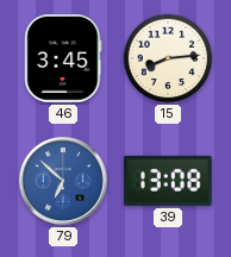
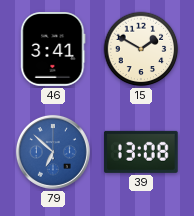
46: 3:45 -> 3:41
15: 8:14 -> 1:50
